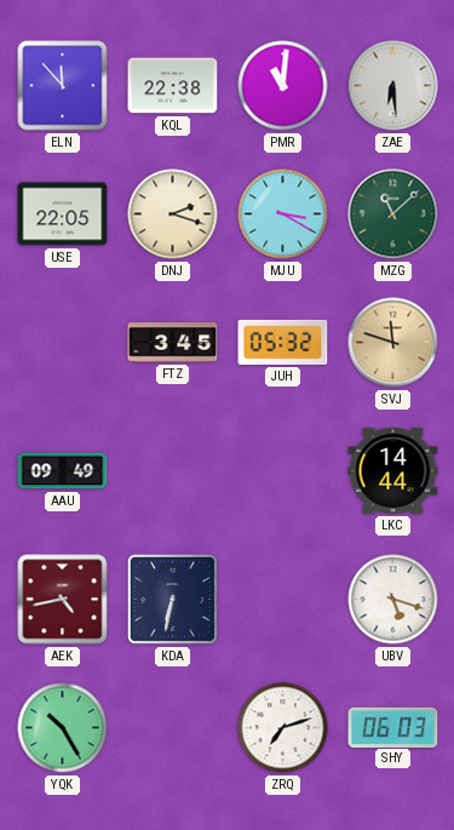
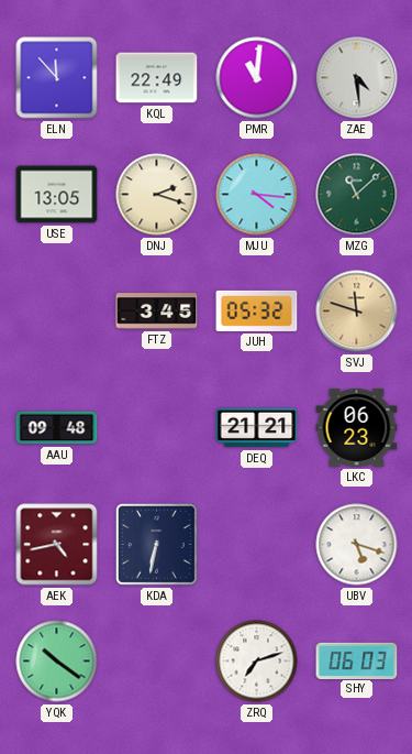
KQL: 22:38 -> 22:49
ZAE: 6:29 -> 4:29
USE: 22:05 -> 13:05
MJU: 3:20 -> 4:16
AAU: 09:49 -> 09:48
DEQ: none -> 21:21
LKC: 14:44 -> 06:23
YQK: 10:25 -> 10:21
